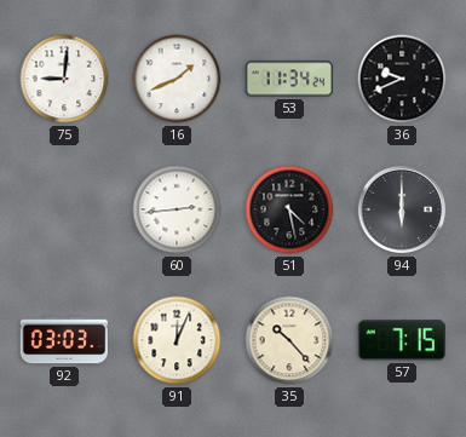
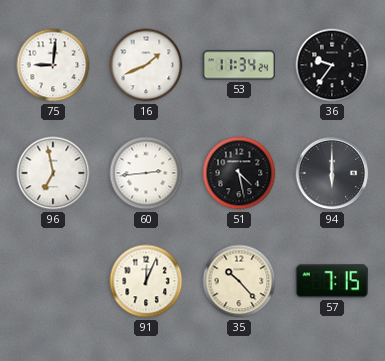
36: 9:41 -> 9:36
96: none -> 6:58
92: 03:03 -> none
